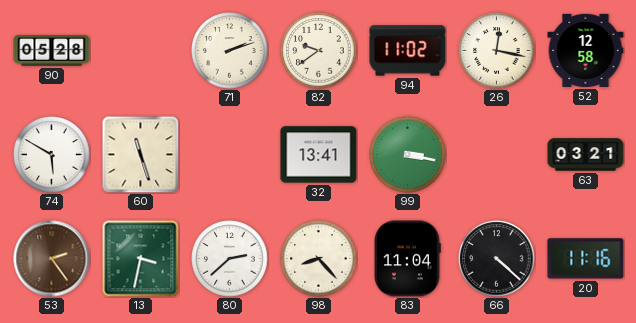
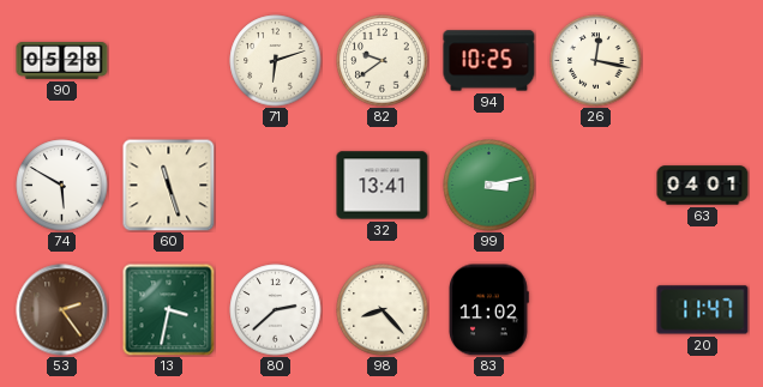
71: 2:12 -> 6:12
94: 11:02 -> 10:25
52: 12:58 -> none
99: 3:17 -> 3:13
63: 03:21 -> 04:01
83: 11:04 -> 11:02
66: 4:22 -> none
20: 11:16 -> 11:47
